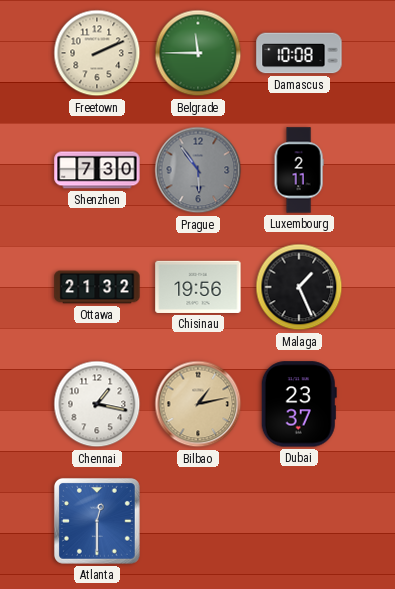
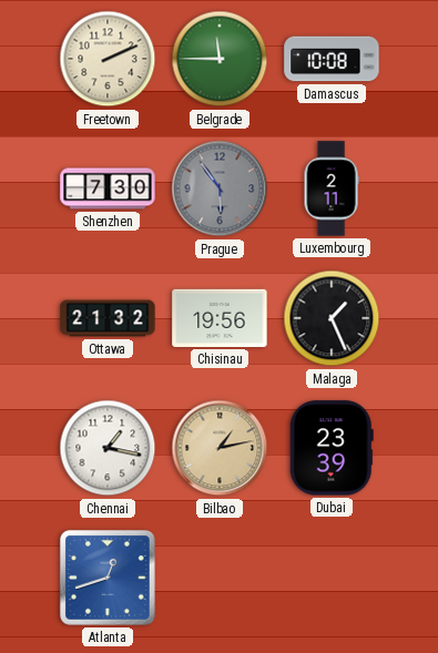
Dubai: 23:37 -> 23:39
Atlanta: 12:30 -> 12:42
